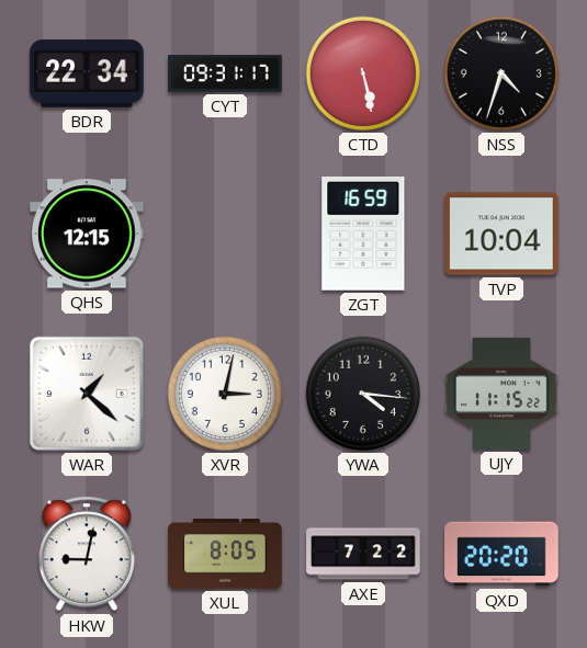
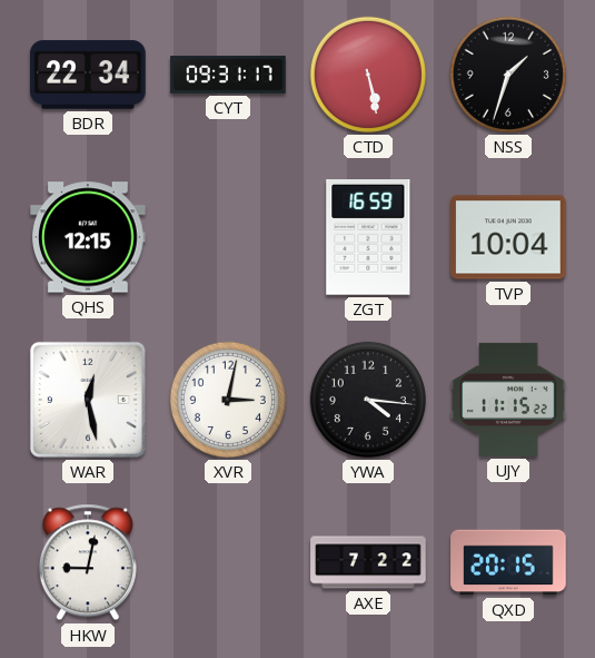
NSS: 4:33 -> 1:33
WAR: 1:22 -> 12:28
XUL: 8:05 -> none
QXD: 20:20 -> 20:15
